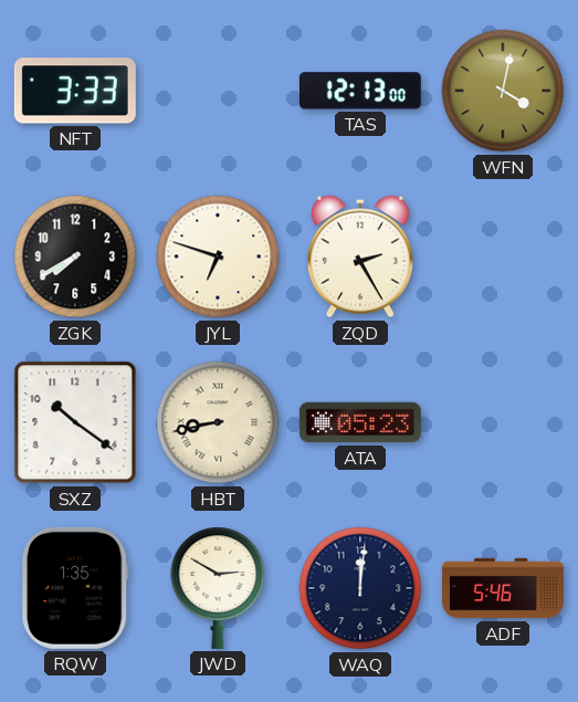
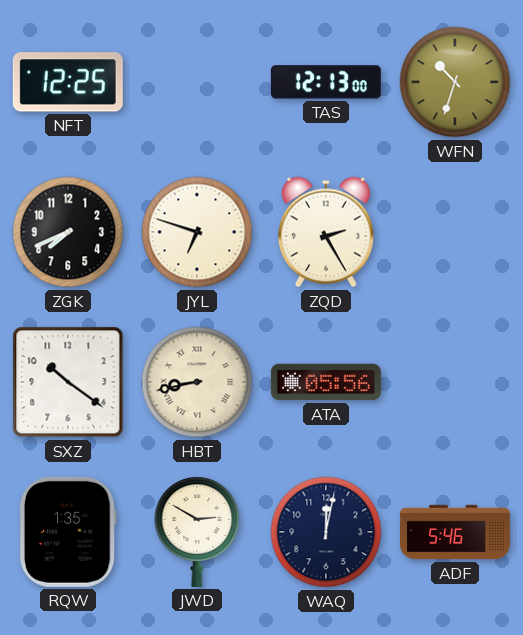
NFT: 3:33 -> 12:25
WFN: 4:02 -> 10:33
ZGK: 7:40 -> 7:41
ATA: 05:23 -> 05:56
WAQ: 12:01 -> 12:02
